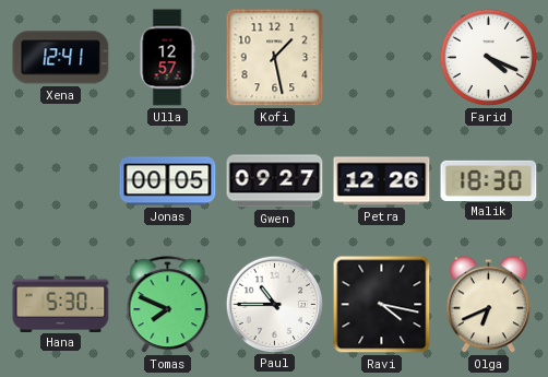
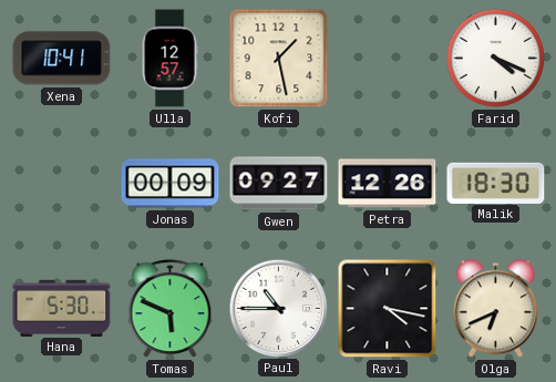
Xena: 12:41 -> 10:41
Jonas: 00:05 -> 00:09
Tomas: 7:49 -> 5:49
